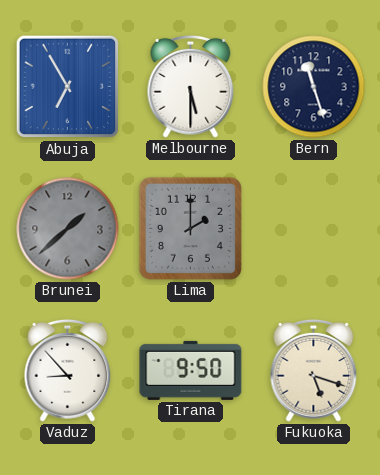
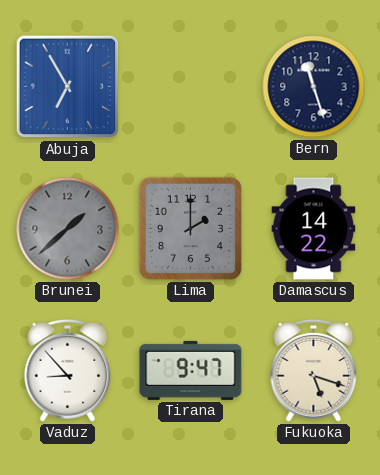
Melbourne: 5:30 -> none
Damascus: none -> 14:22
Tirana: 9:50 -> 9:47
